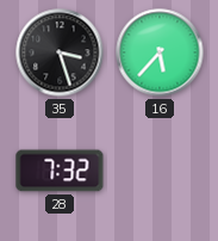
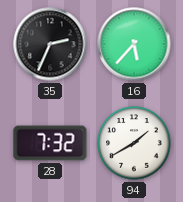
35: 3:27 -> 2:34
94: none -> 1:40
